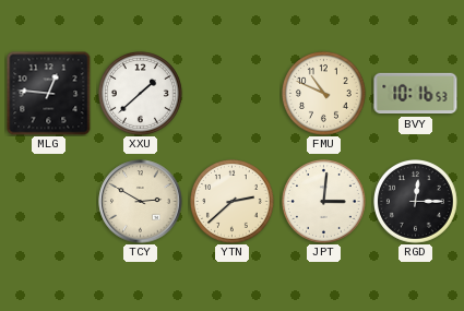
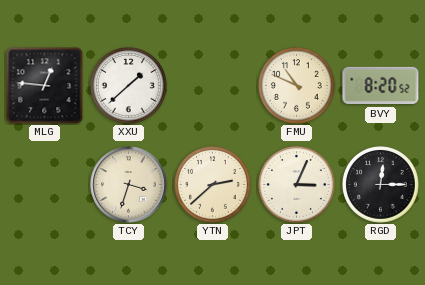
BVY: 10:16 -> 8:20
TCY: 2:50 -> 3:33
JPT: 3:01 -> 3:04
